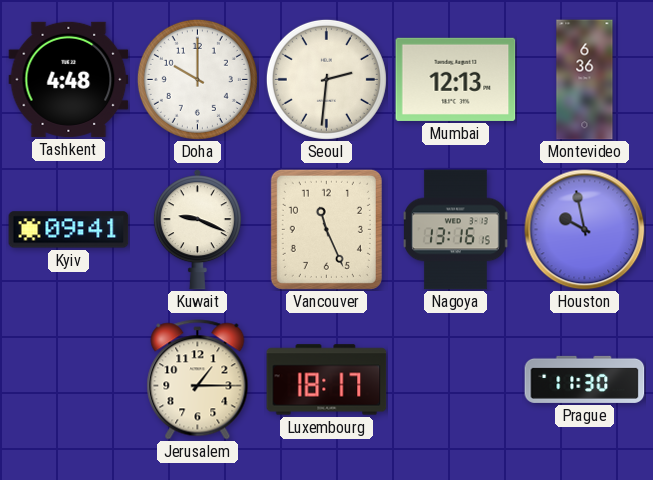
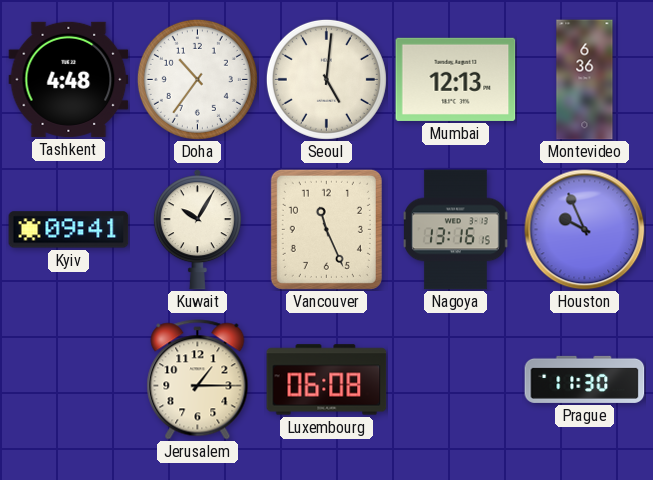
Doha: 10:00 -> 10:36
Seoul: 2:31 -> 5:01
Kuwait: 9:19 -> 10:05
Houston: 9:58 -> 9:56
Luxembourg: 18:17 -> 06:08
